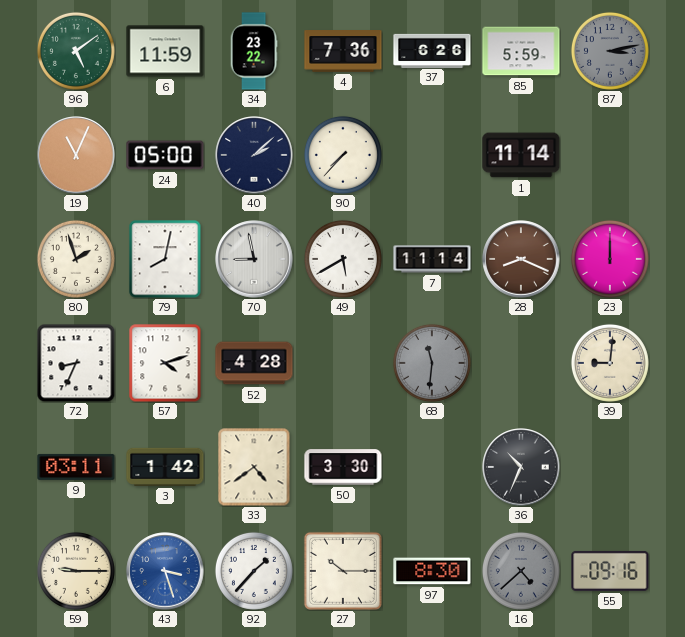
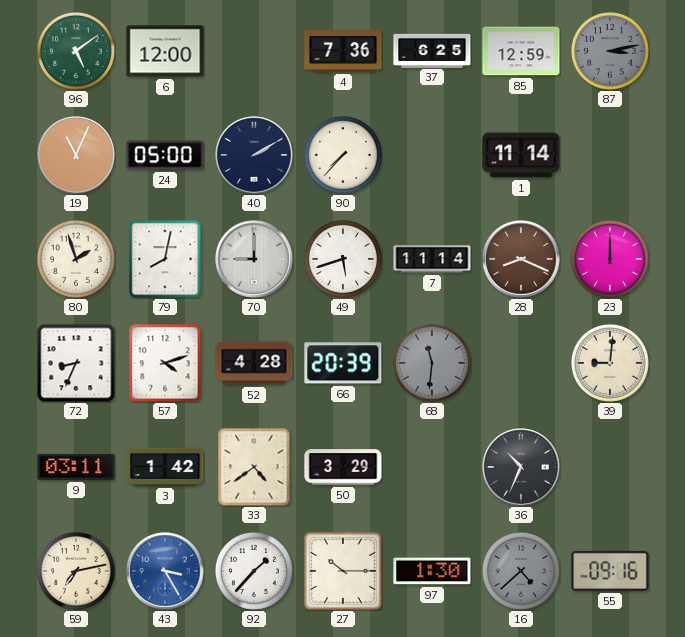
6: 11:59 -> 12:00
34: 23:22 -> none
37: 6:26 -> 6:25
85: 5:59 -> 12:59
40: 2:08 -> 2:10
70: 8:58 -> 9:00
49: 5:40 -> 5:42
66: none -> 20:39
50: 3:30 -> 3:29
59: 9:15 -> 7:13
43: 3:27 -> 3:25
97: 8:30 -> 1:30
